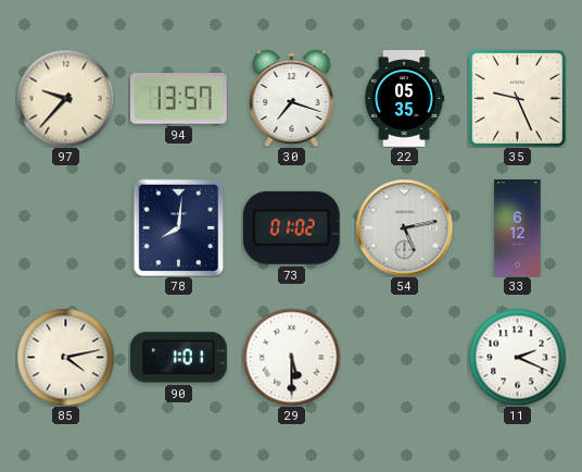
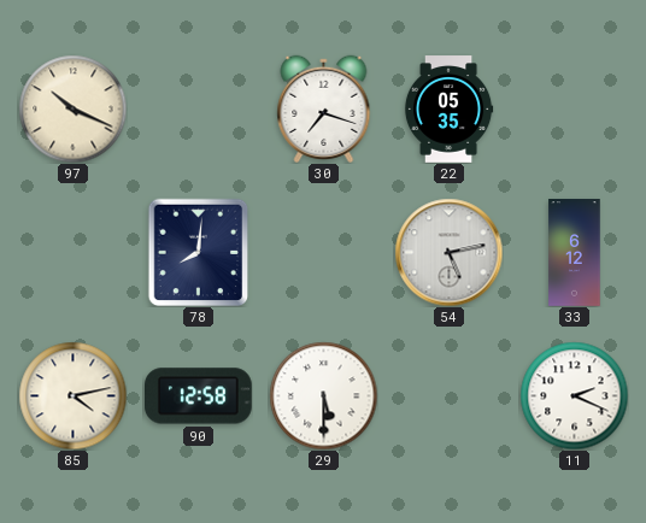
97: 9:37 -> 10:19
94: 13:57 -> none
35: 9:26 -> none
73: 01:02 -> none
90: 1:01 -> 12:58
